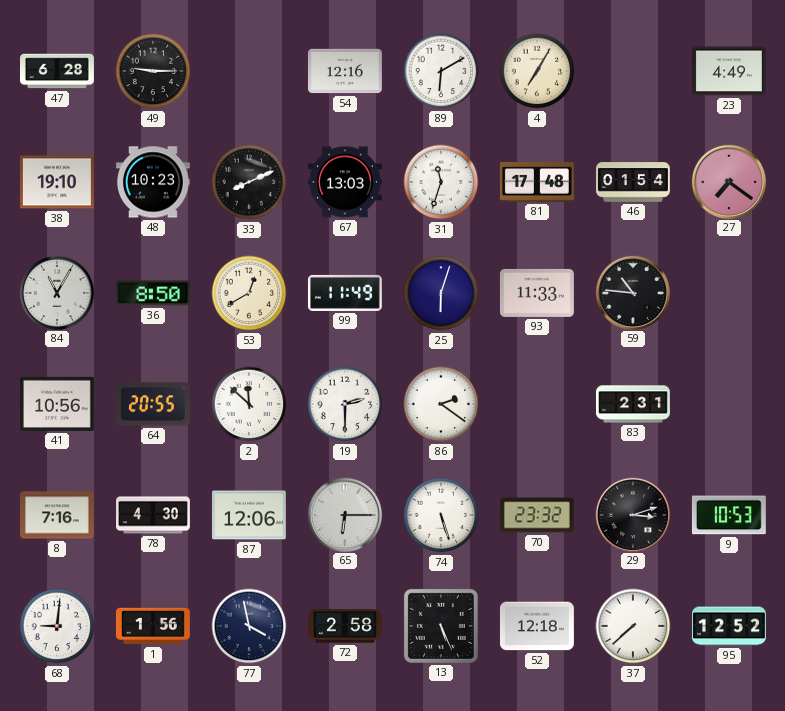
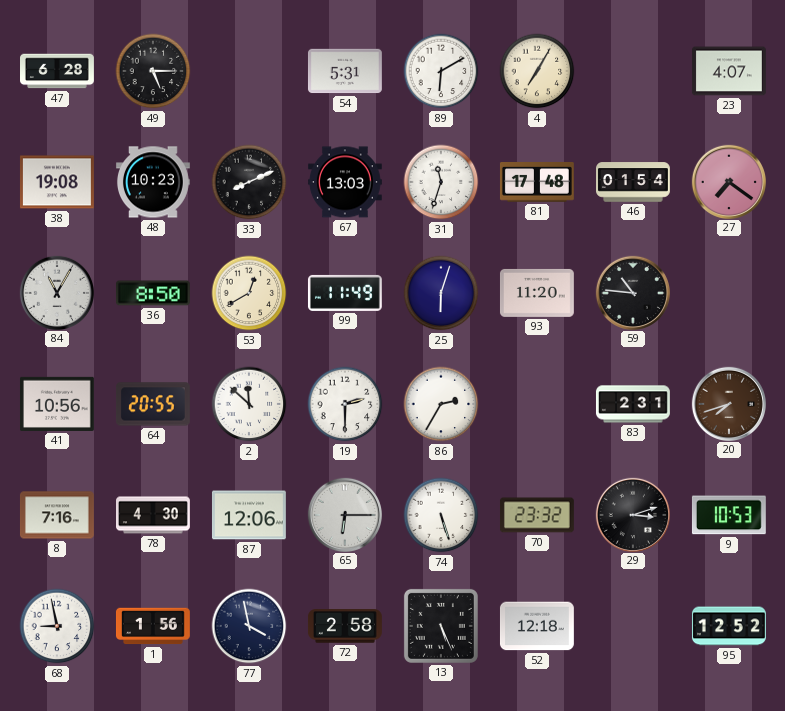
49: 9:15 -> 5:15
54: 12:16 -> 5:31
23: 4:49 -> 4:07
38: 19:10 -> 19:08
93: 11:33 -> 11:20
86: 2:21 -> 2:35
20: none -> 7:42
68: 9:01 -> 8:58
37: 7:38 -> none
